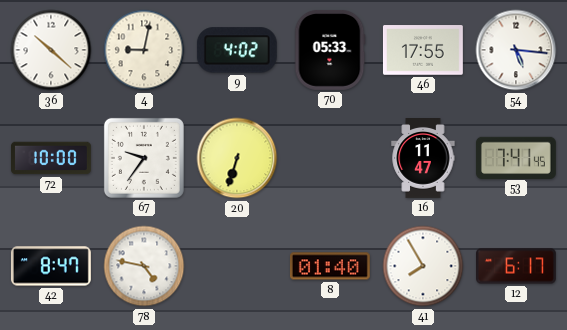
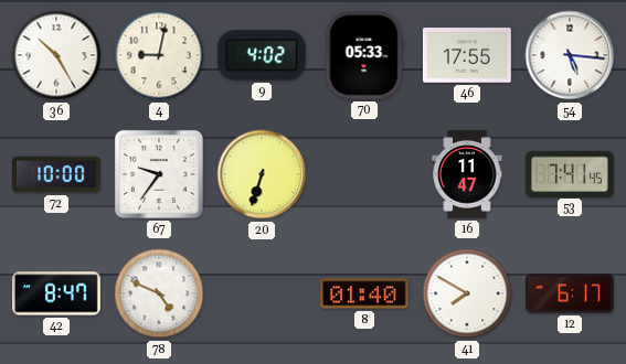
36: 10:22 -> 10:25
78: 4:47 -> 4:49
41: 7:55 -> 7:50
